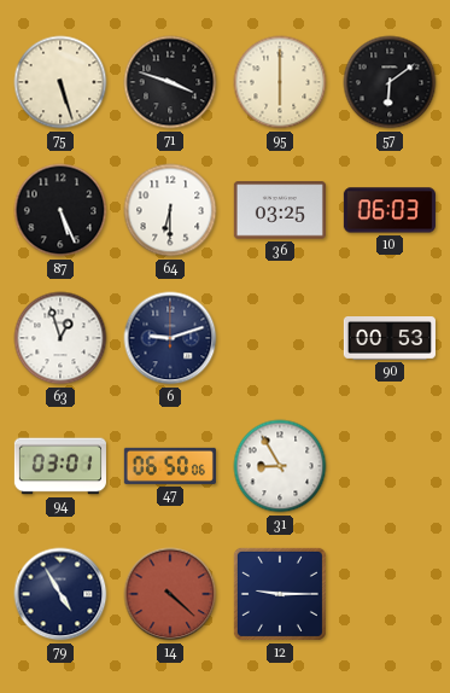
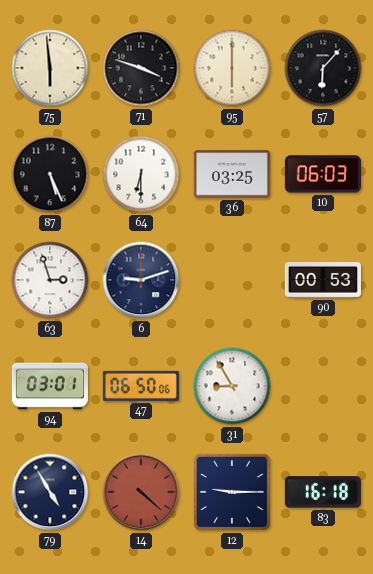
75: 5:27 -> 5:59
57: 6:09 -> 6:07
63: 12:57 -> 2:57
83: none -> 16:18
